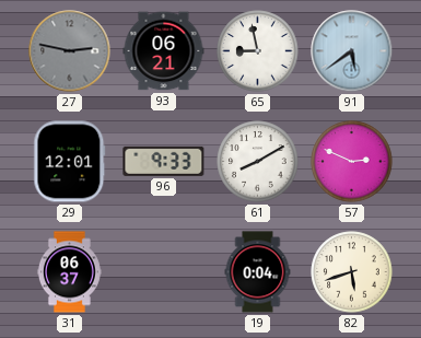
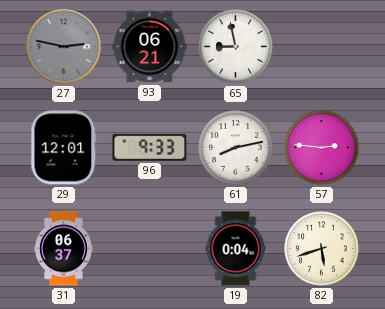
91: 5:39 -> none
61: 8:10 -> 8:13
57: 2:49 -> 2:46
